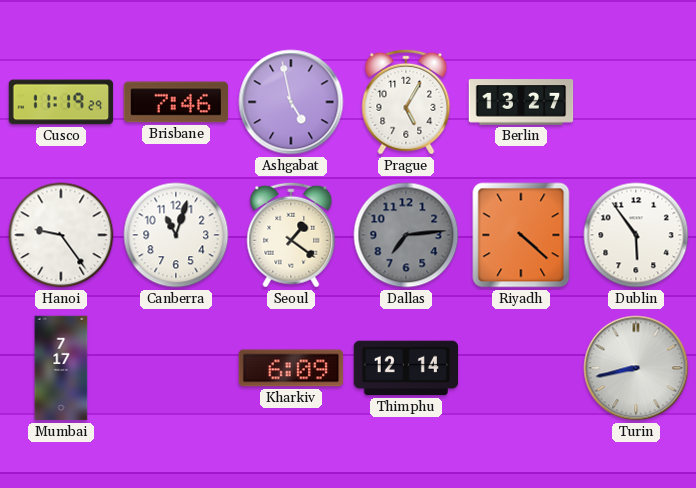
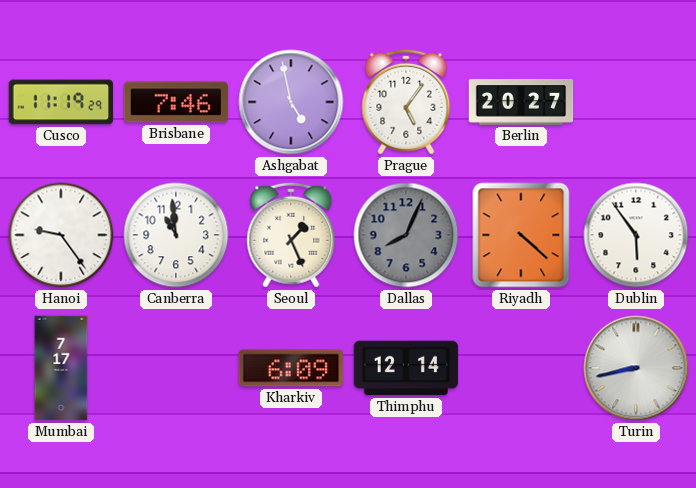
Prague: 5:05 -> 5:06
Berlin: 13:27 -> 20:27
Canberra: 11:03 -> 10:59
Seoul: 1:21 -> 1:26
Dallas: 7:14 -> 8:04
